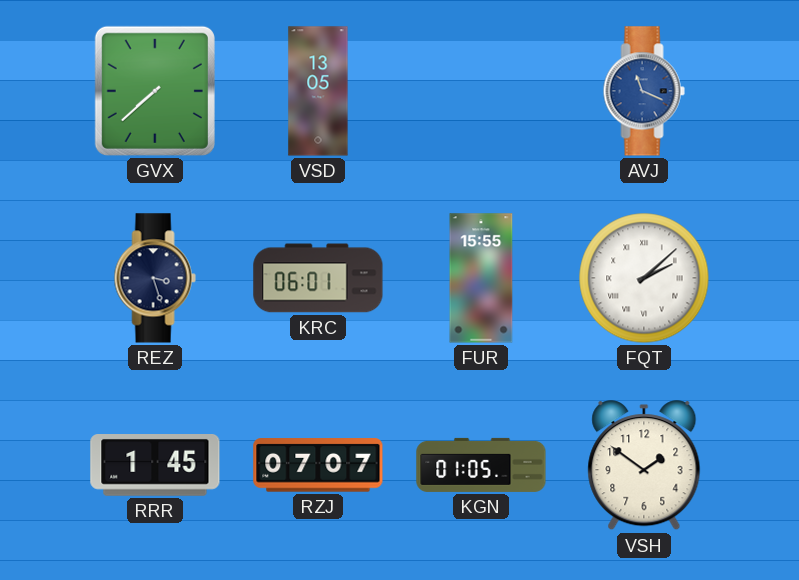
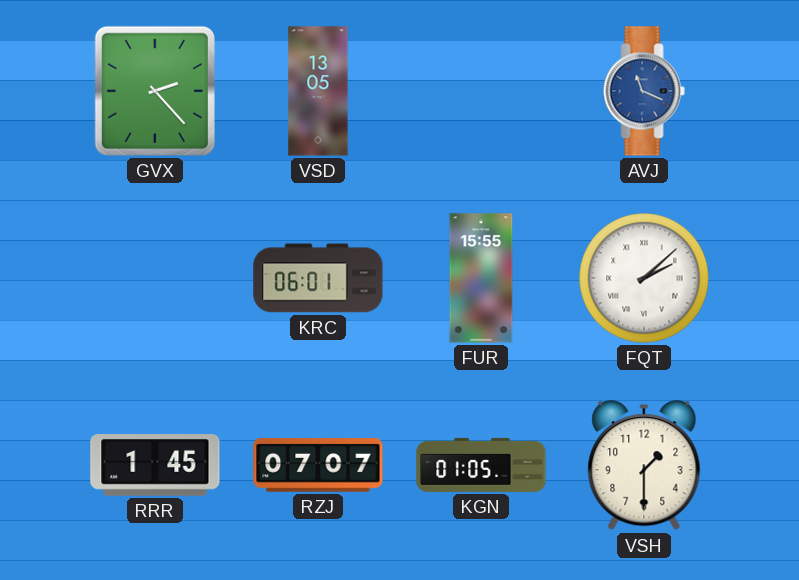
GVX: 7:38 -> 2:23
REZ: 3:27 -> none
VSH: 1:51 -> 1:30
